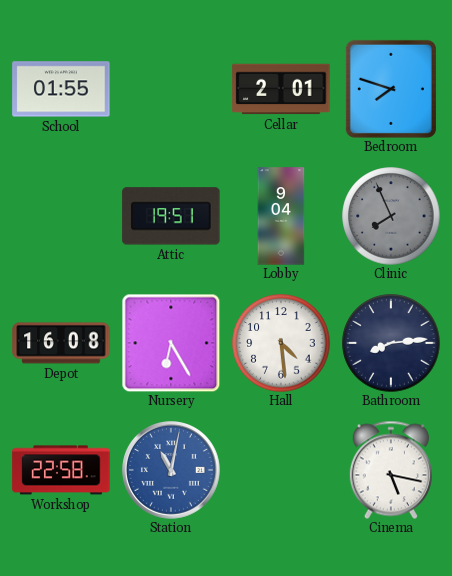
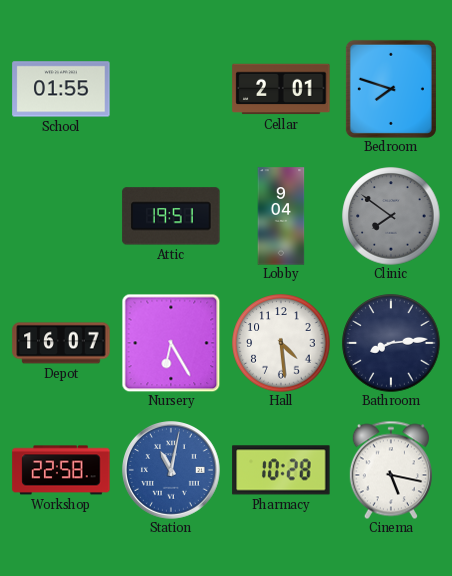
Clinic: 7:56 -> 7:51
Depot: 16:08 -> 16:07
Pharmacy: none -> 10:28
